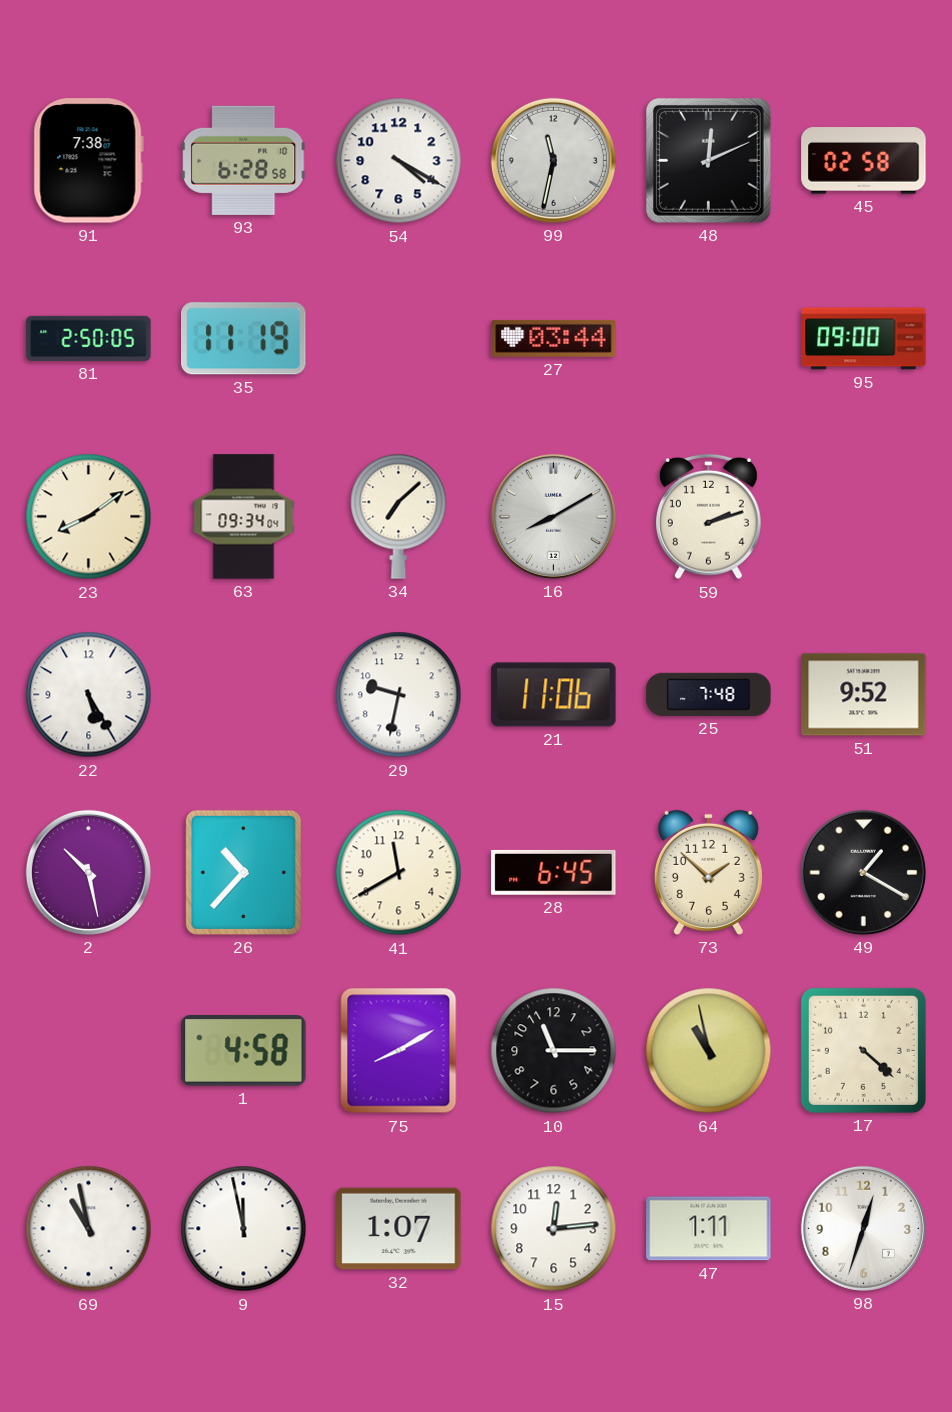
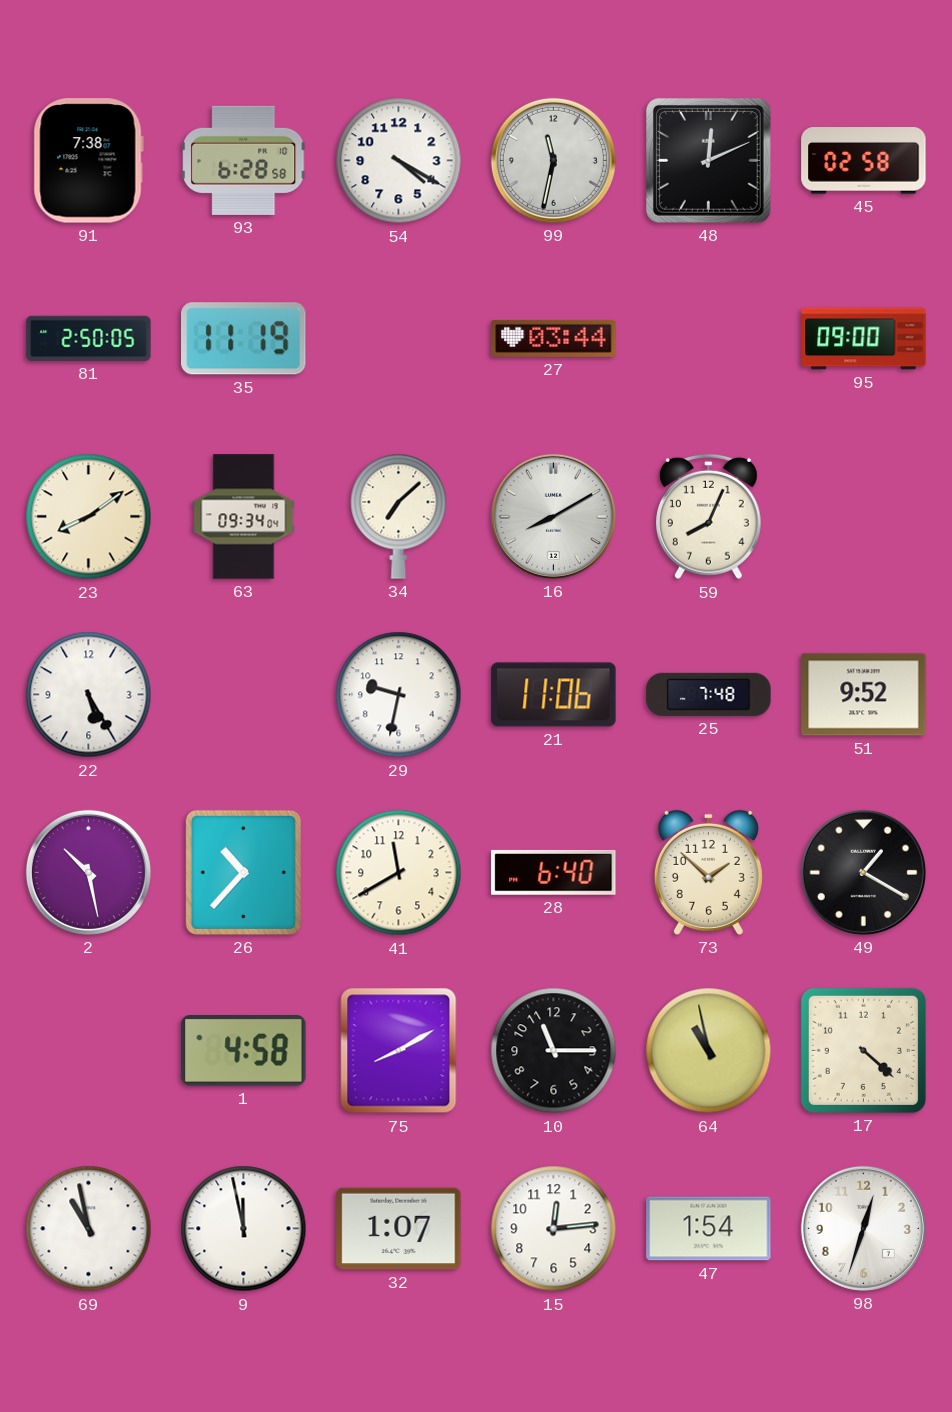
59: 2:12 -> 8:04
28: 6:45 -> 6:40
47: 1:11 -> 1:54
